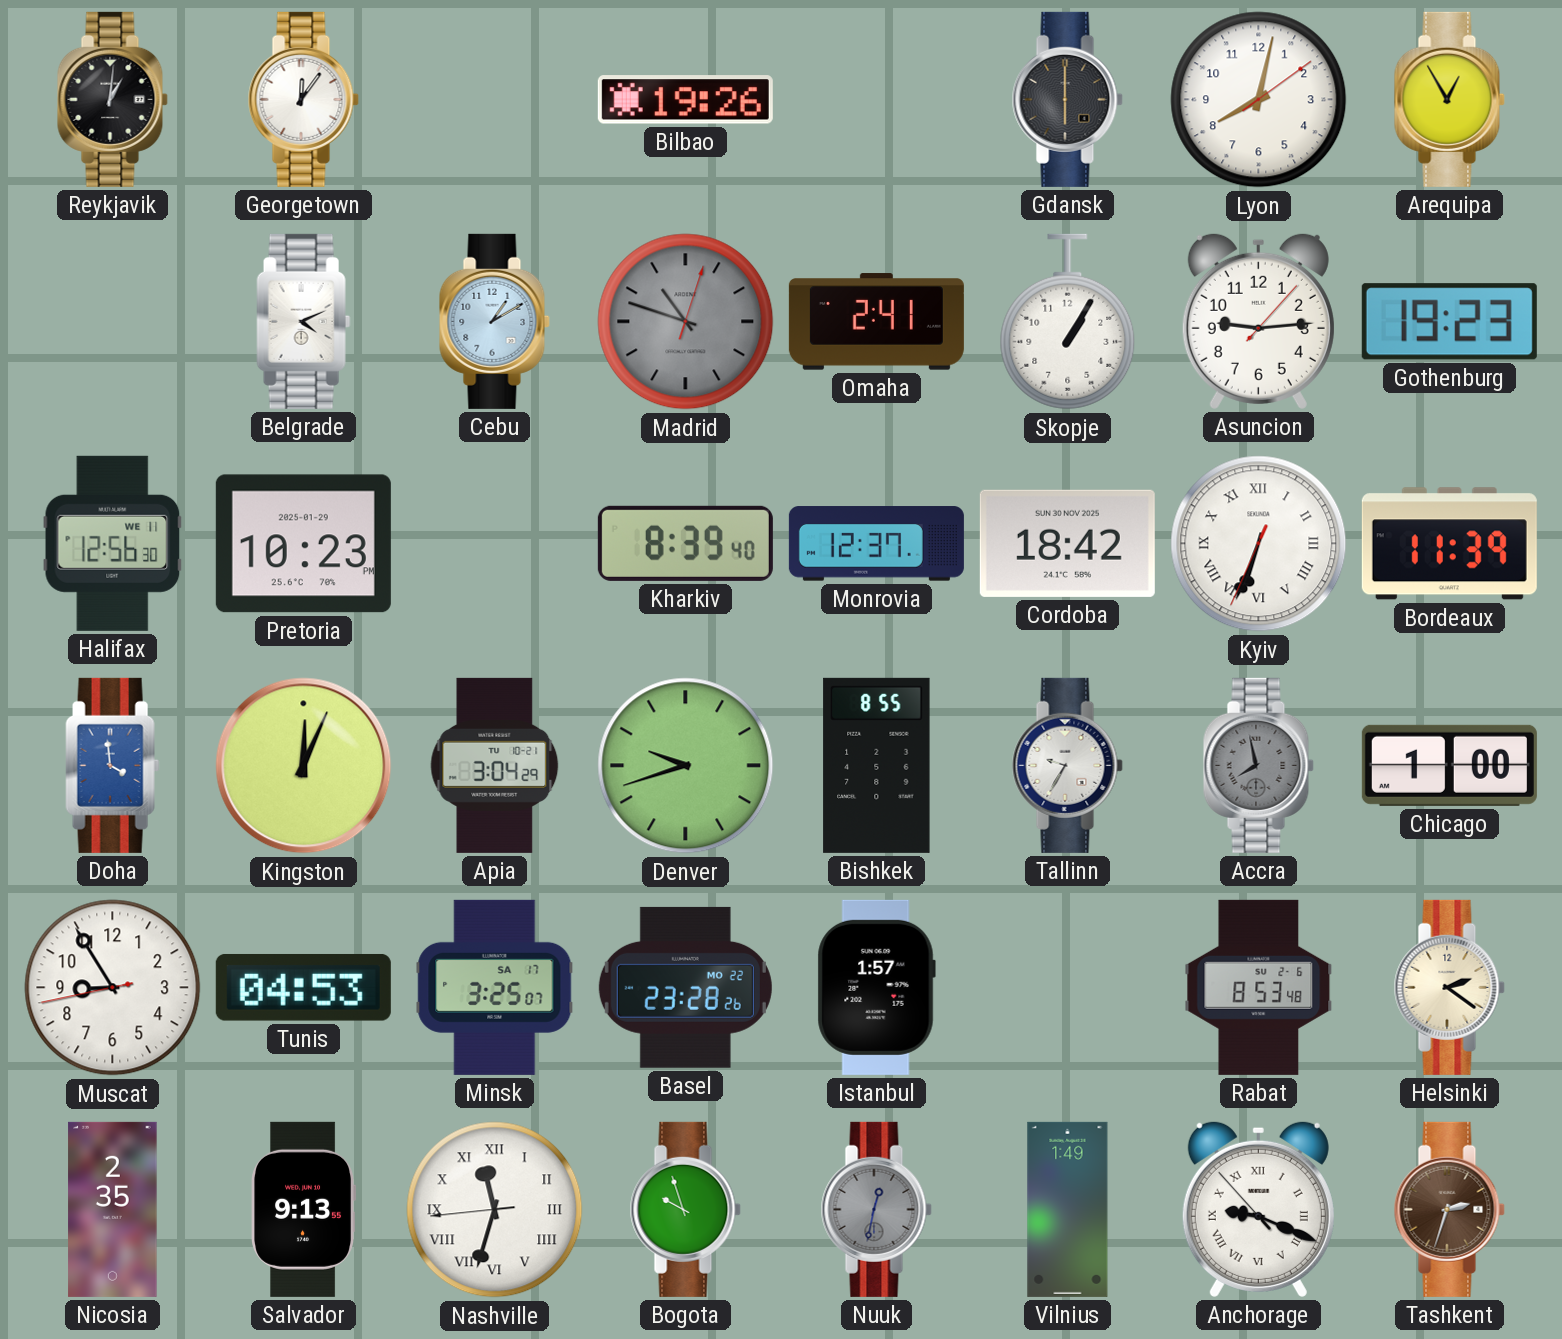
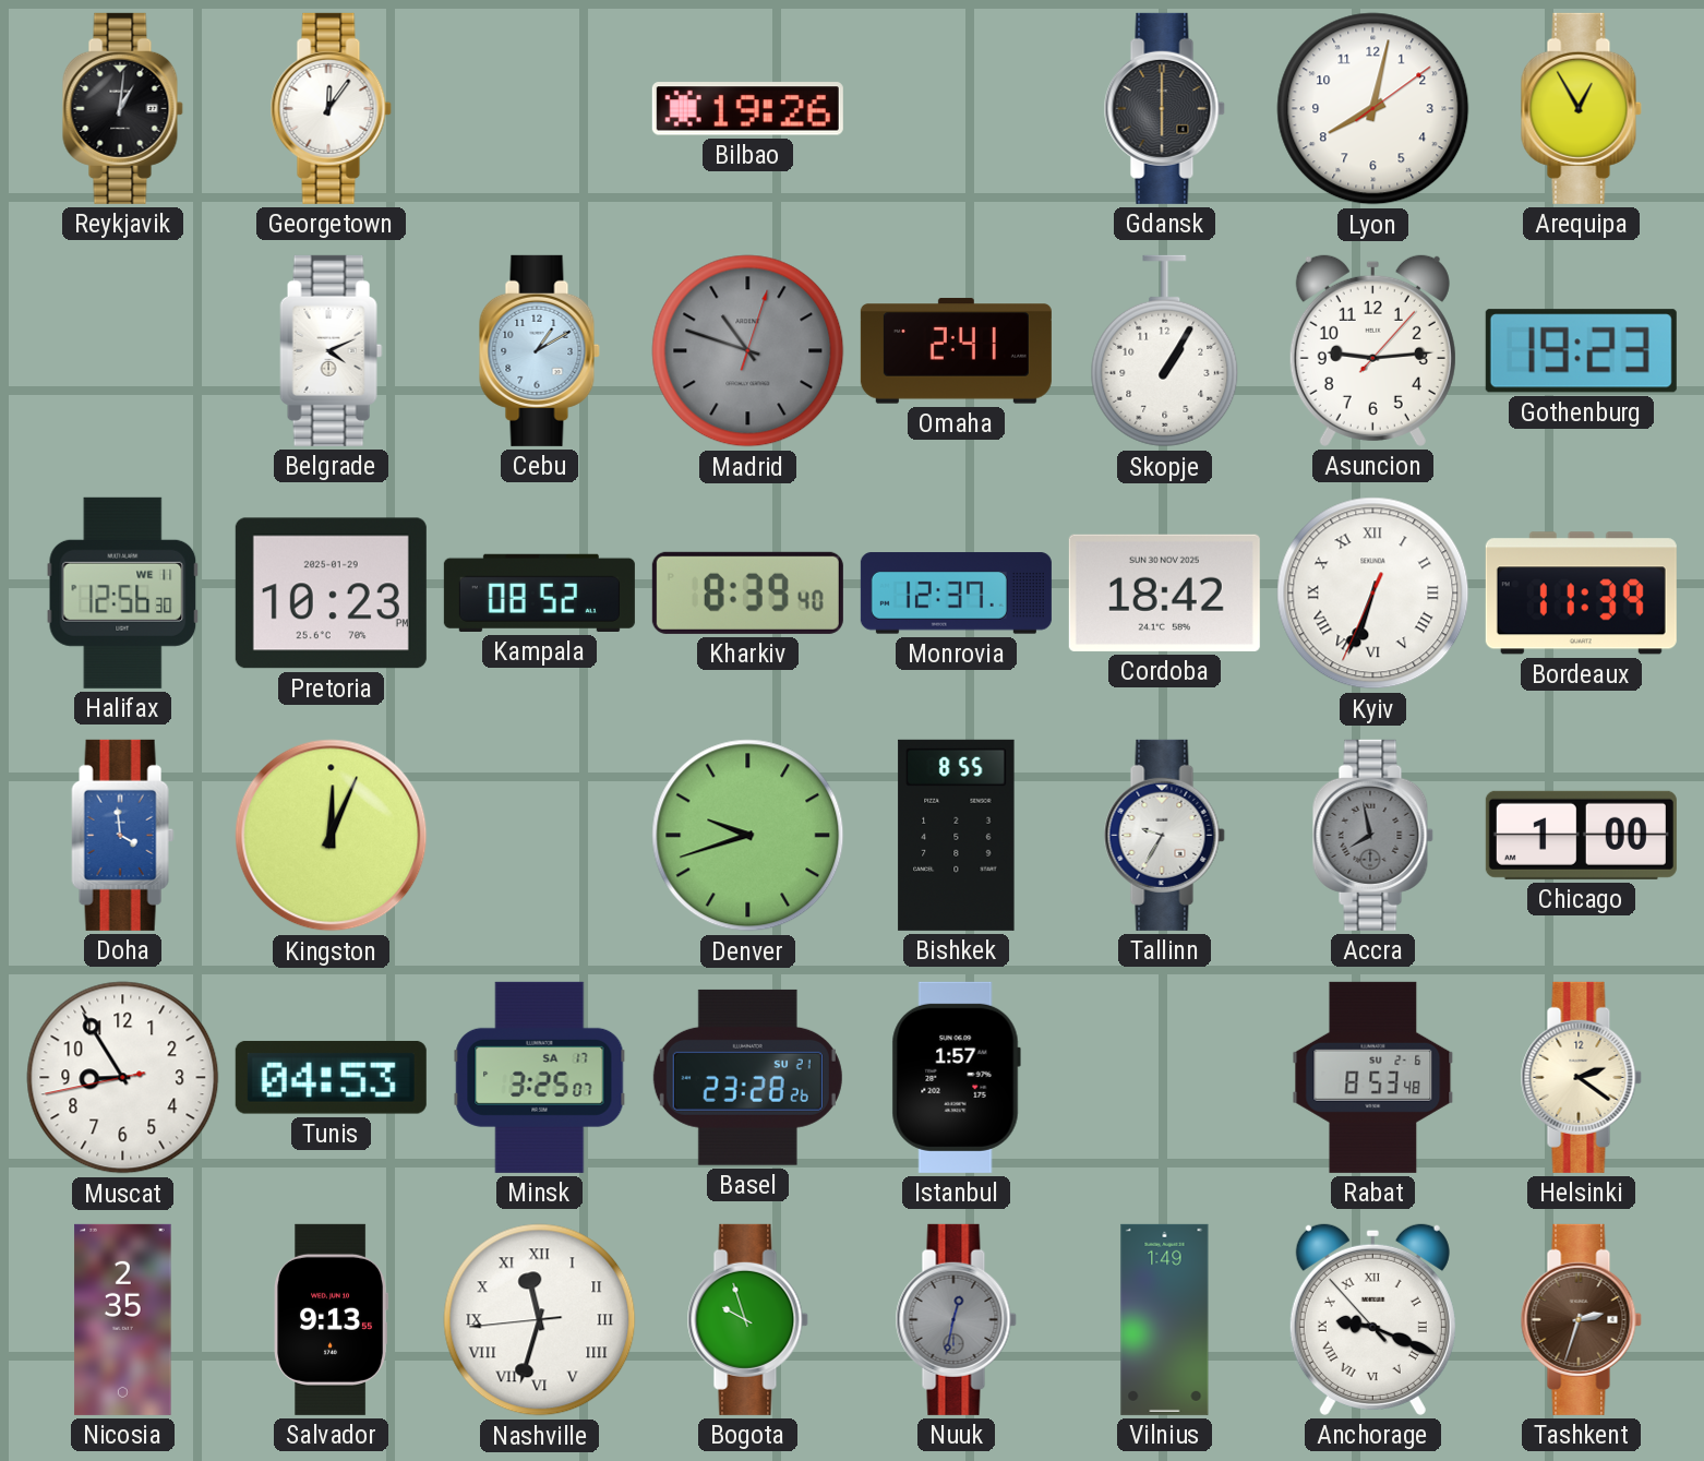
Kampala: none -> 08:52
Apia: 3:04 -> none
Basel date: MO 22 -> SU 21
